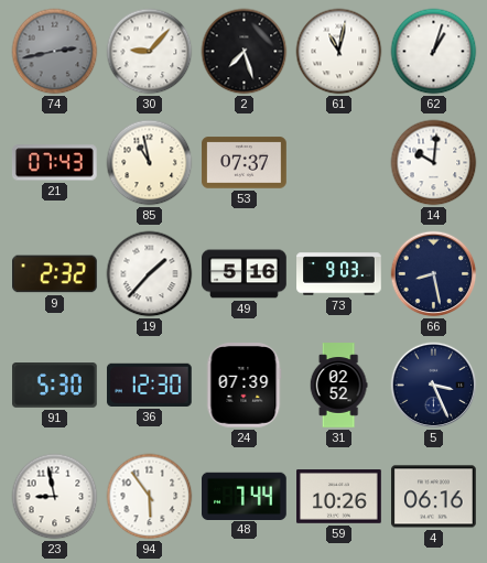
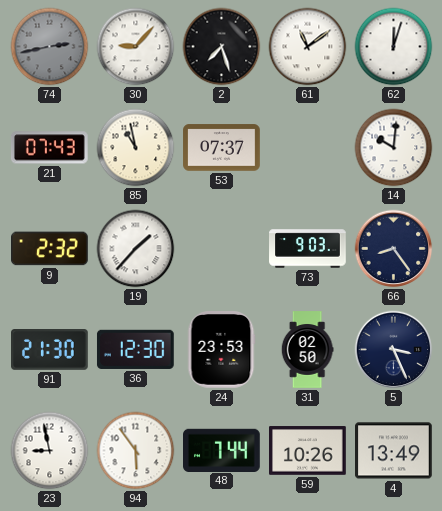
61: 11:02 -> 11:09
62: 1:03 -> 12:03
49: 5:16 -> none
66: 8:28 -> 8:24
91: 5:30 -> 21:30
24: 07:39 -> 23:53
31: 02:52 -> 02:50
4: 06:16 -> 13:49
